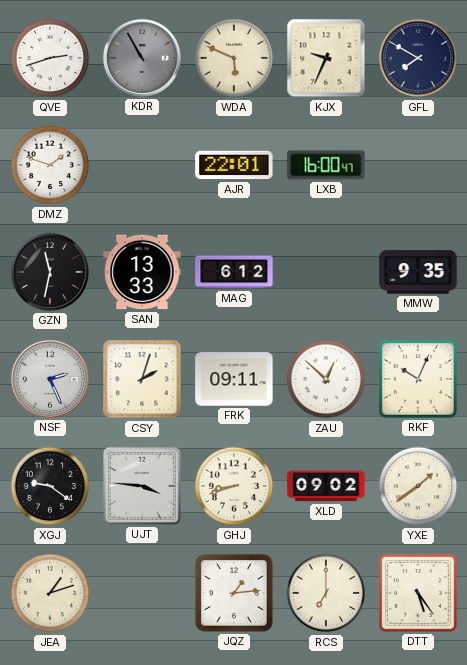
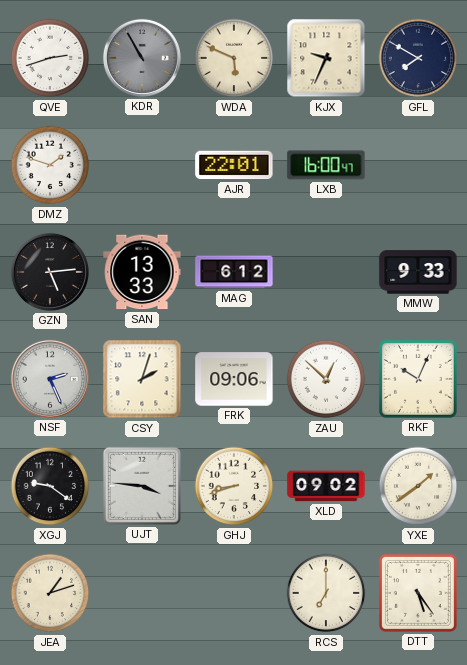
GZN: 11:32 -> 5:14
MMW: 9:35 -> 9:33
FRK: 09:11 -> 09:06
JQZ: 1:14 -> none
